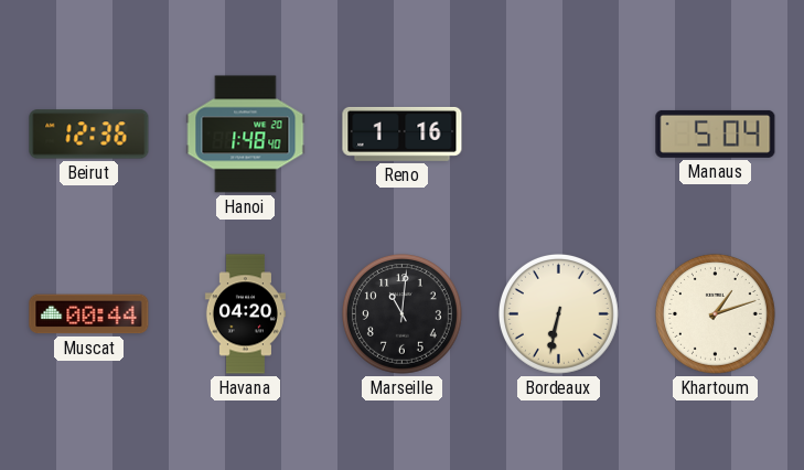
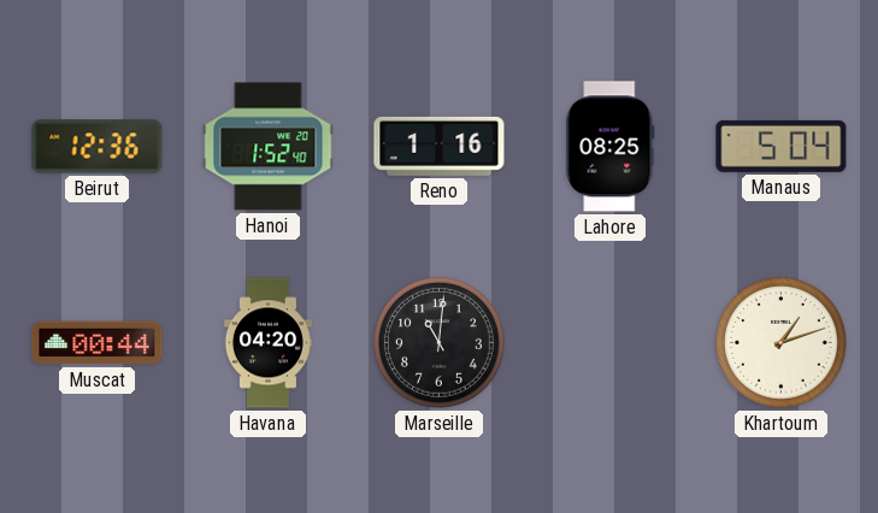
Hanoi: 1:48 -> 1:52
Lahore: none -> 08:25
Bordeaux: 6:32 -> none
